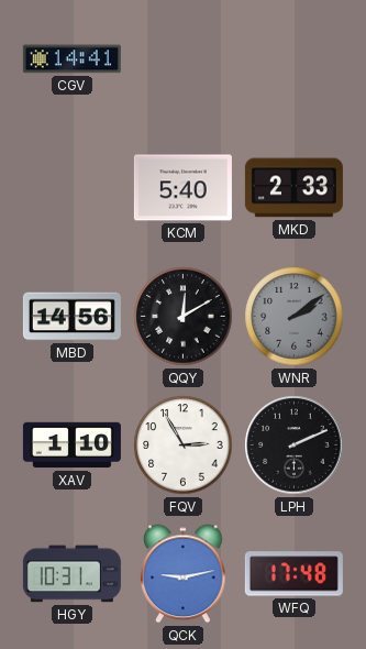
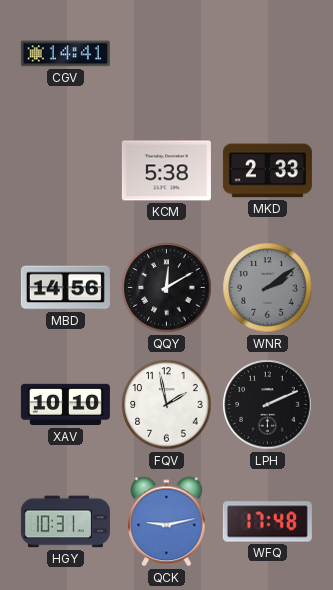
KCM: 5:40 -> 5:38
XAV: 1:10 -> 10:10
FQV: 2:55 -> 1:58
